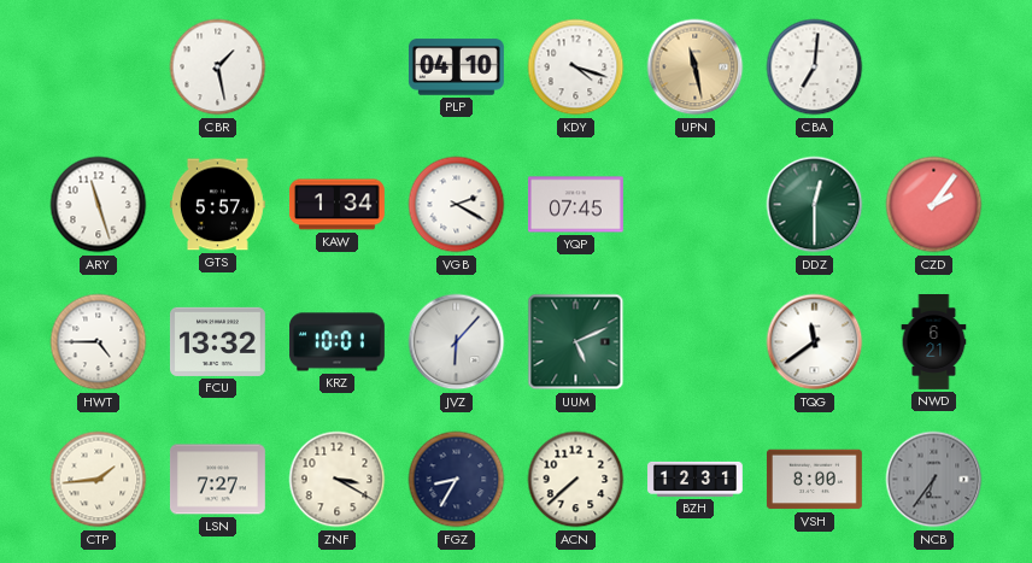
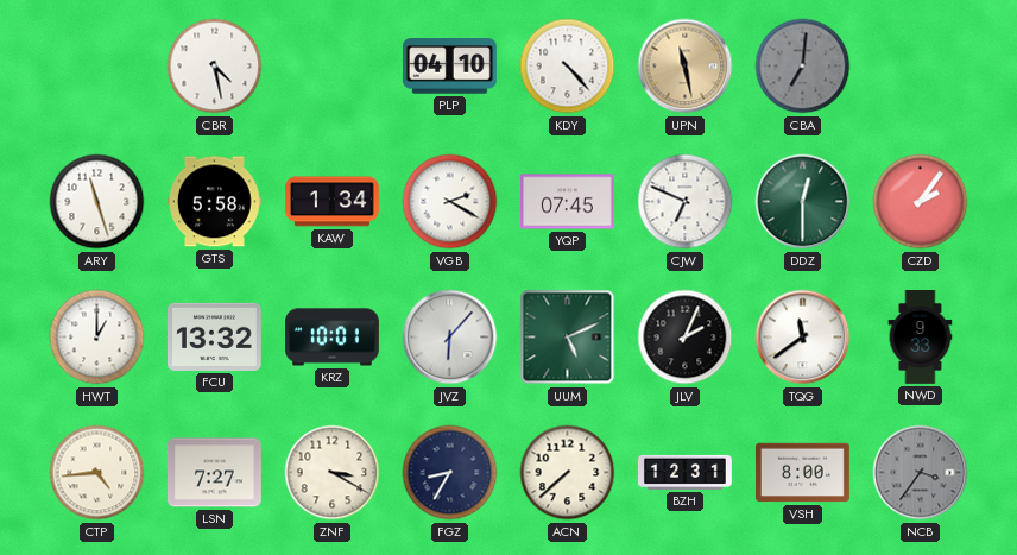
CBR: 1:28 -> 4:28
KDY: 4:18 -> 4:23
CBA dial: white -> grey
GTS: 5:57 -> 5:58
CJW: none -> 6:49
HWT: 4:45 -> 1:00
JLV: none -> 2:04
NWD: 6:21 -> 9:33
CTP: 1:44 -> 4:44
NCB: 6:36 -> 3:36
